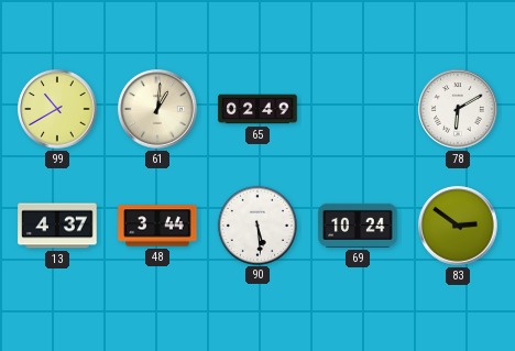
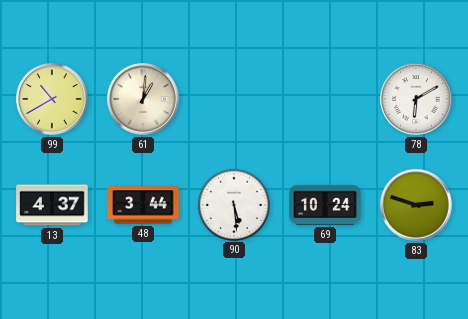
65: 02:49 -> none
83: 2:51 -> 2:48
